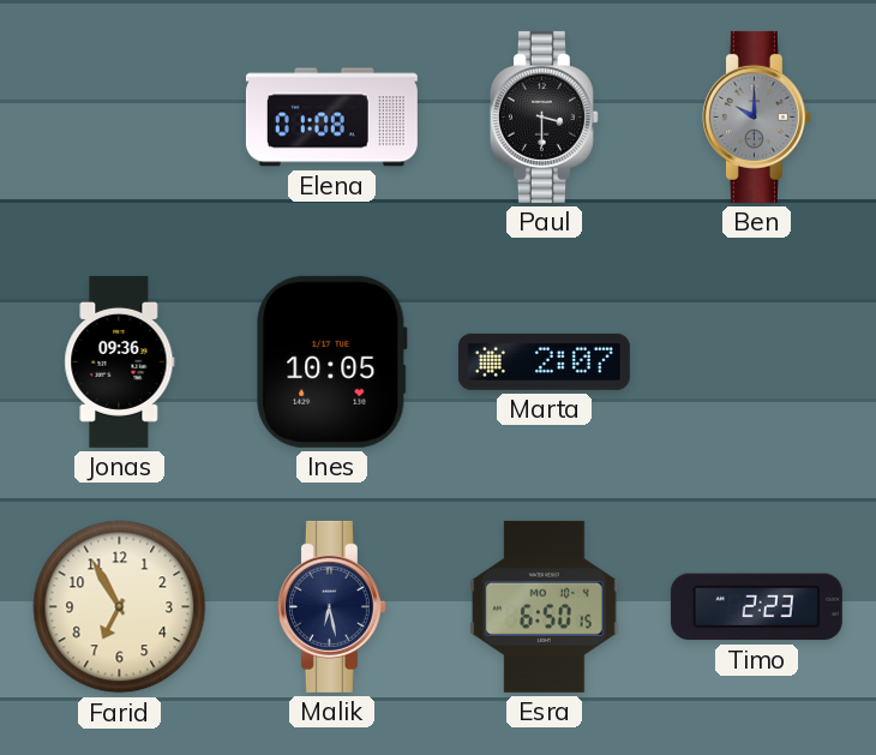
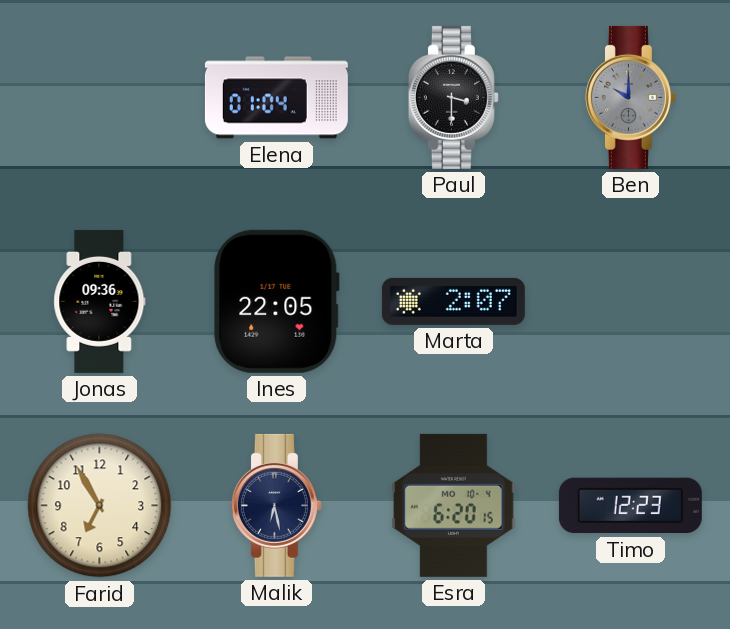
Elena: 01:08 -> 01:04
Ines: 10:05 -> 22:05
Esra: 6:50 -> 6:20
Timo: 2:23 -> 12:23
